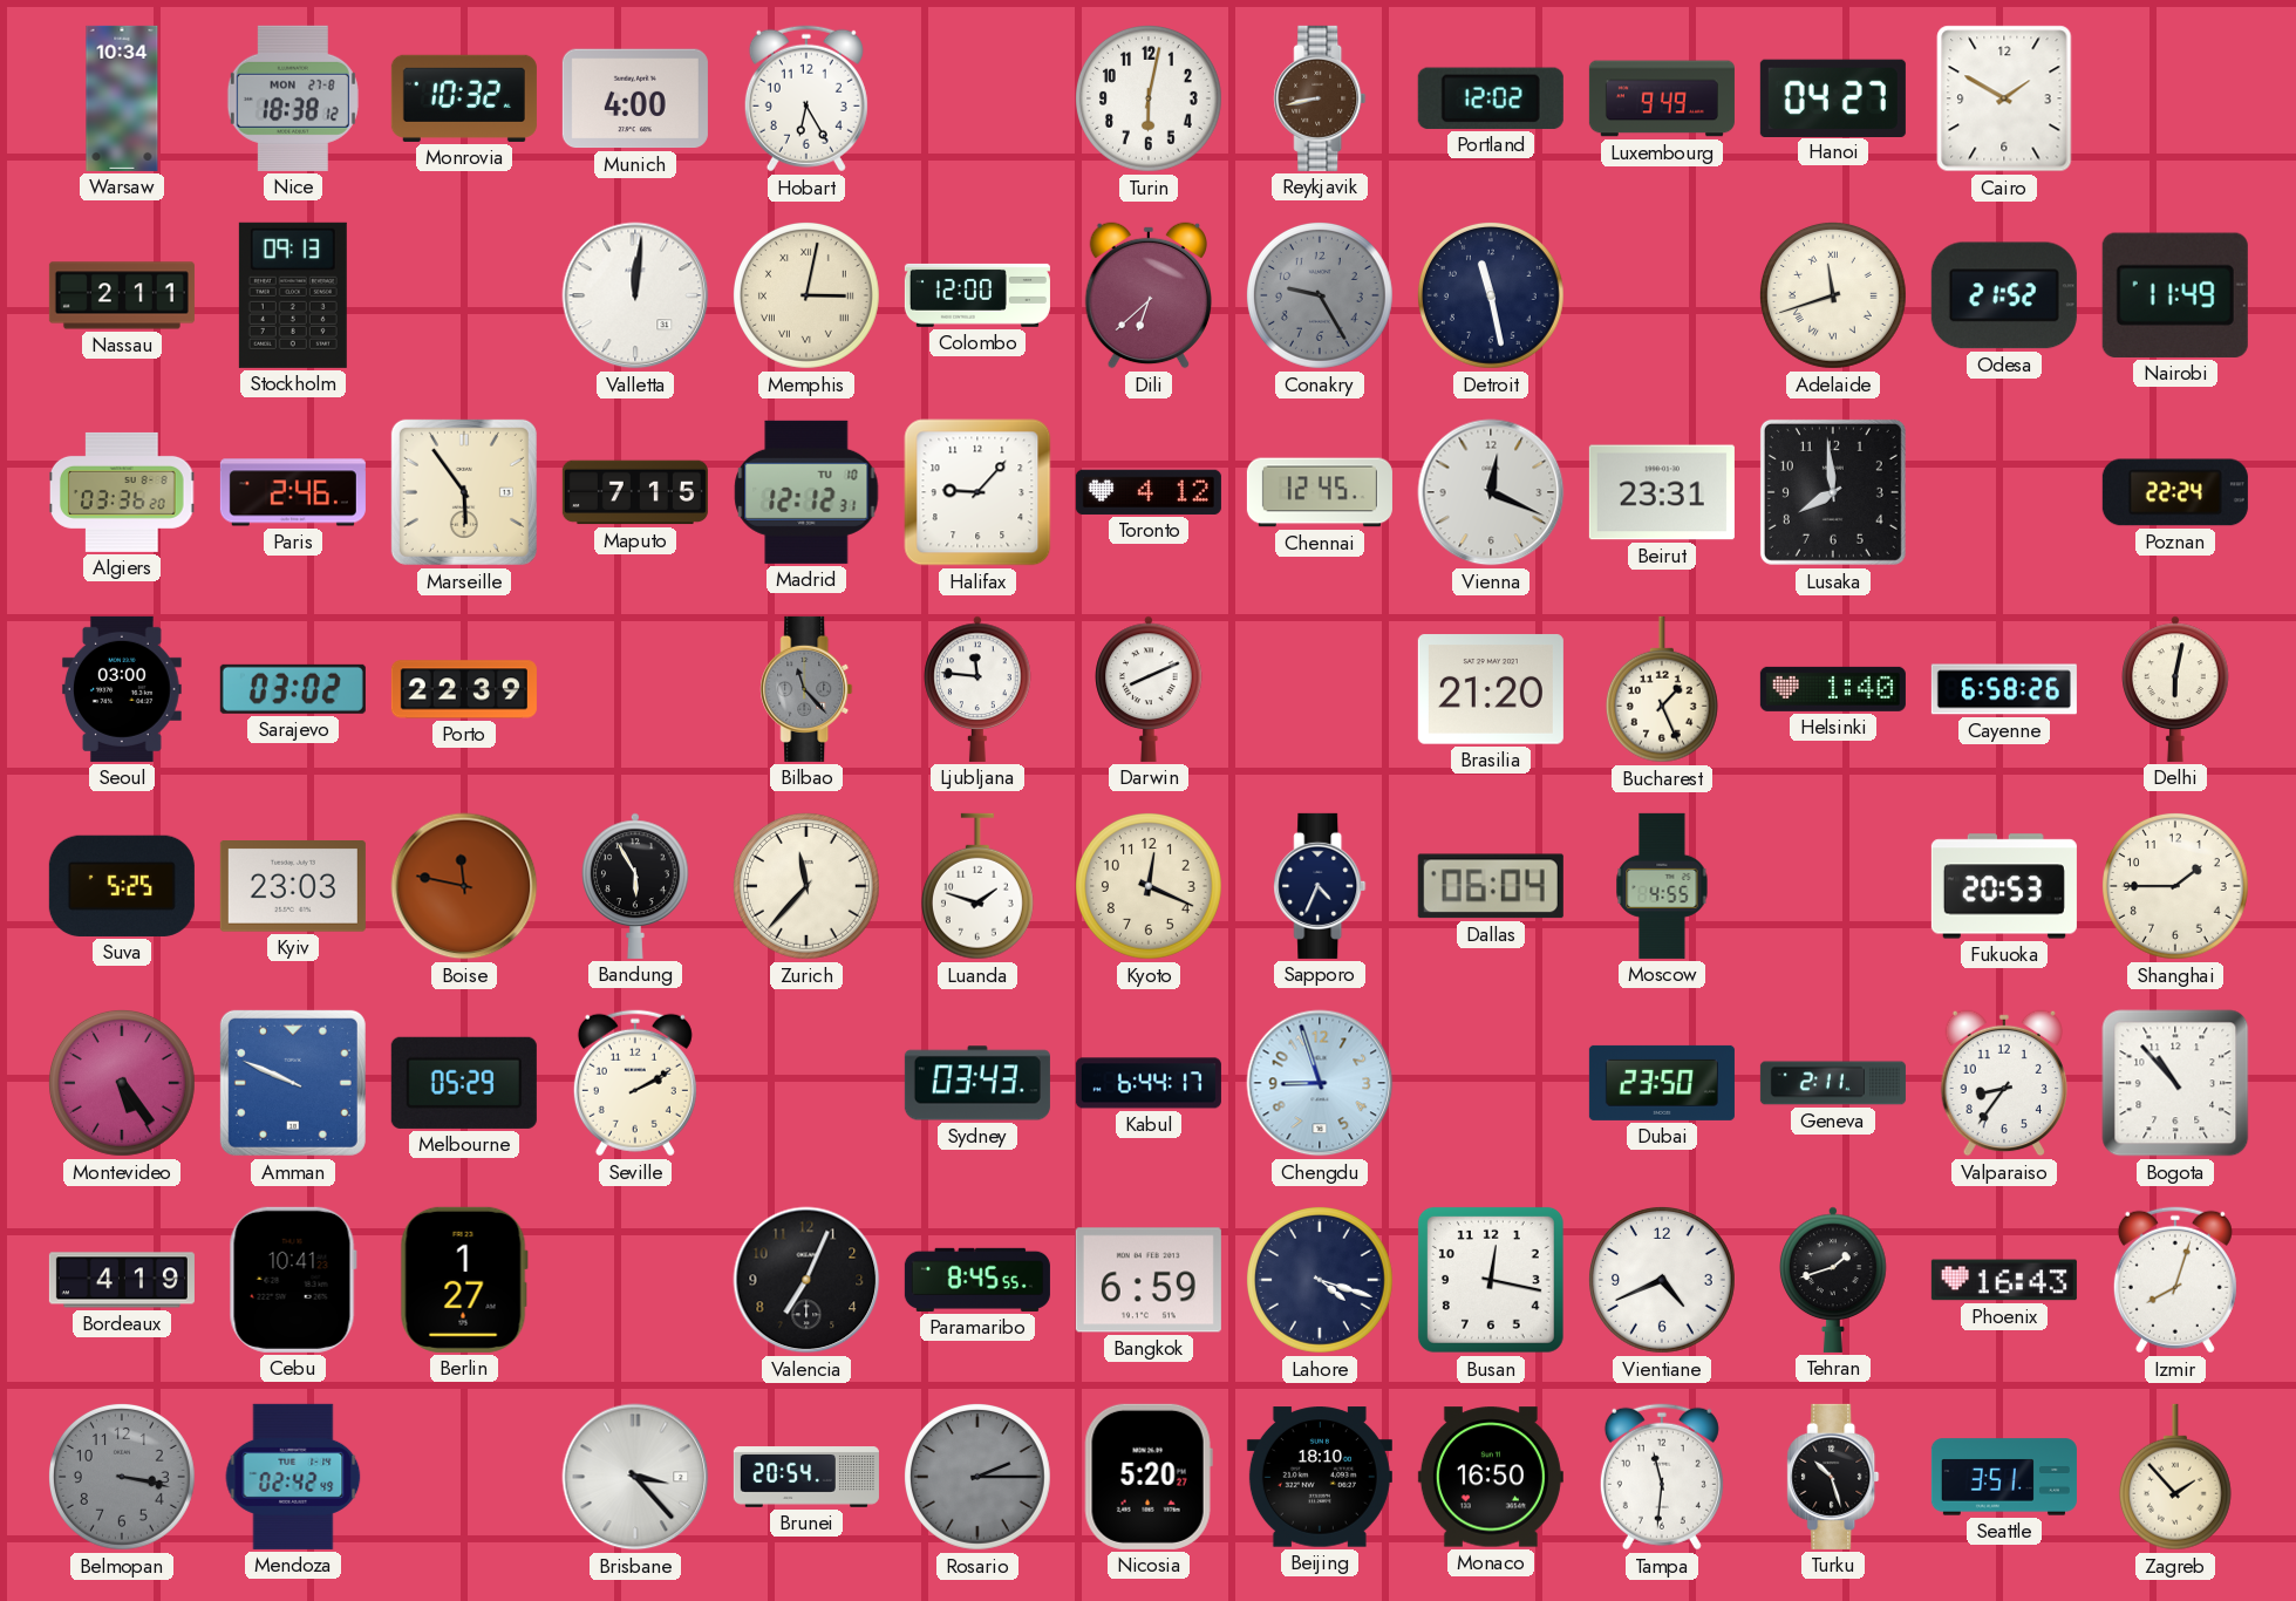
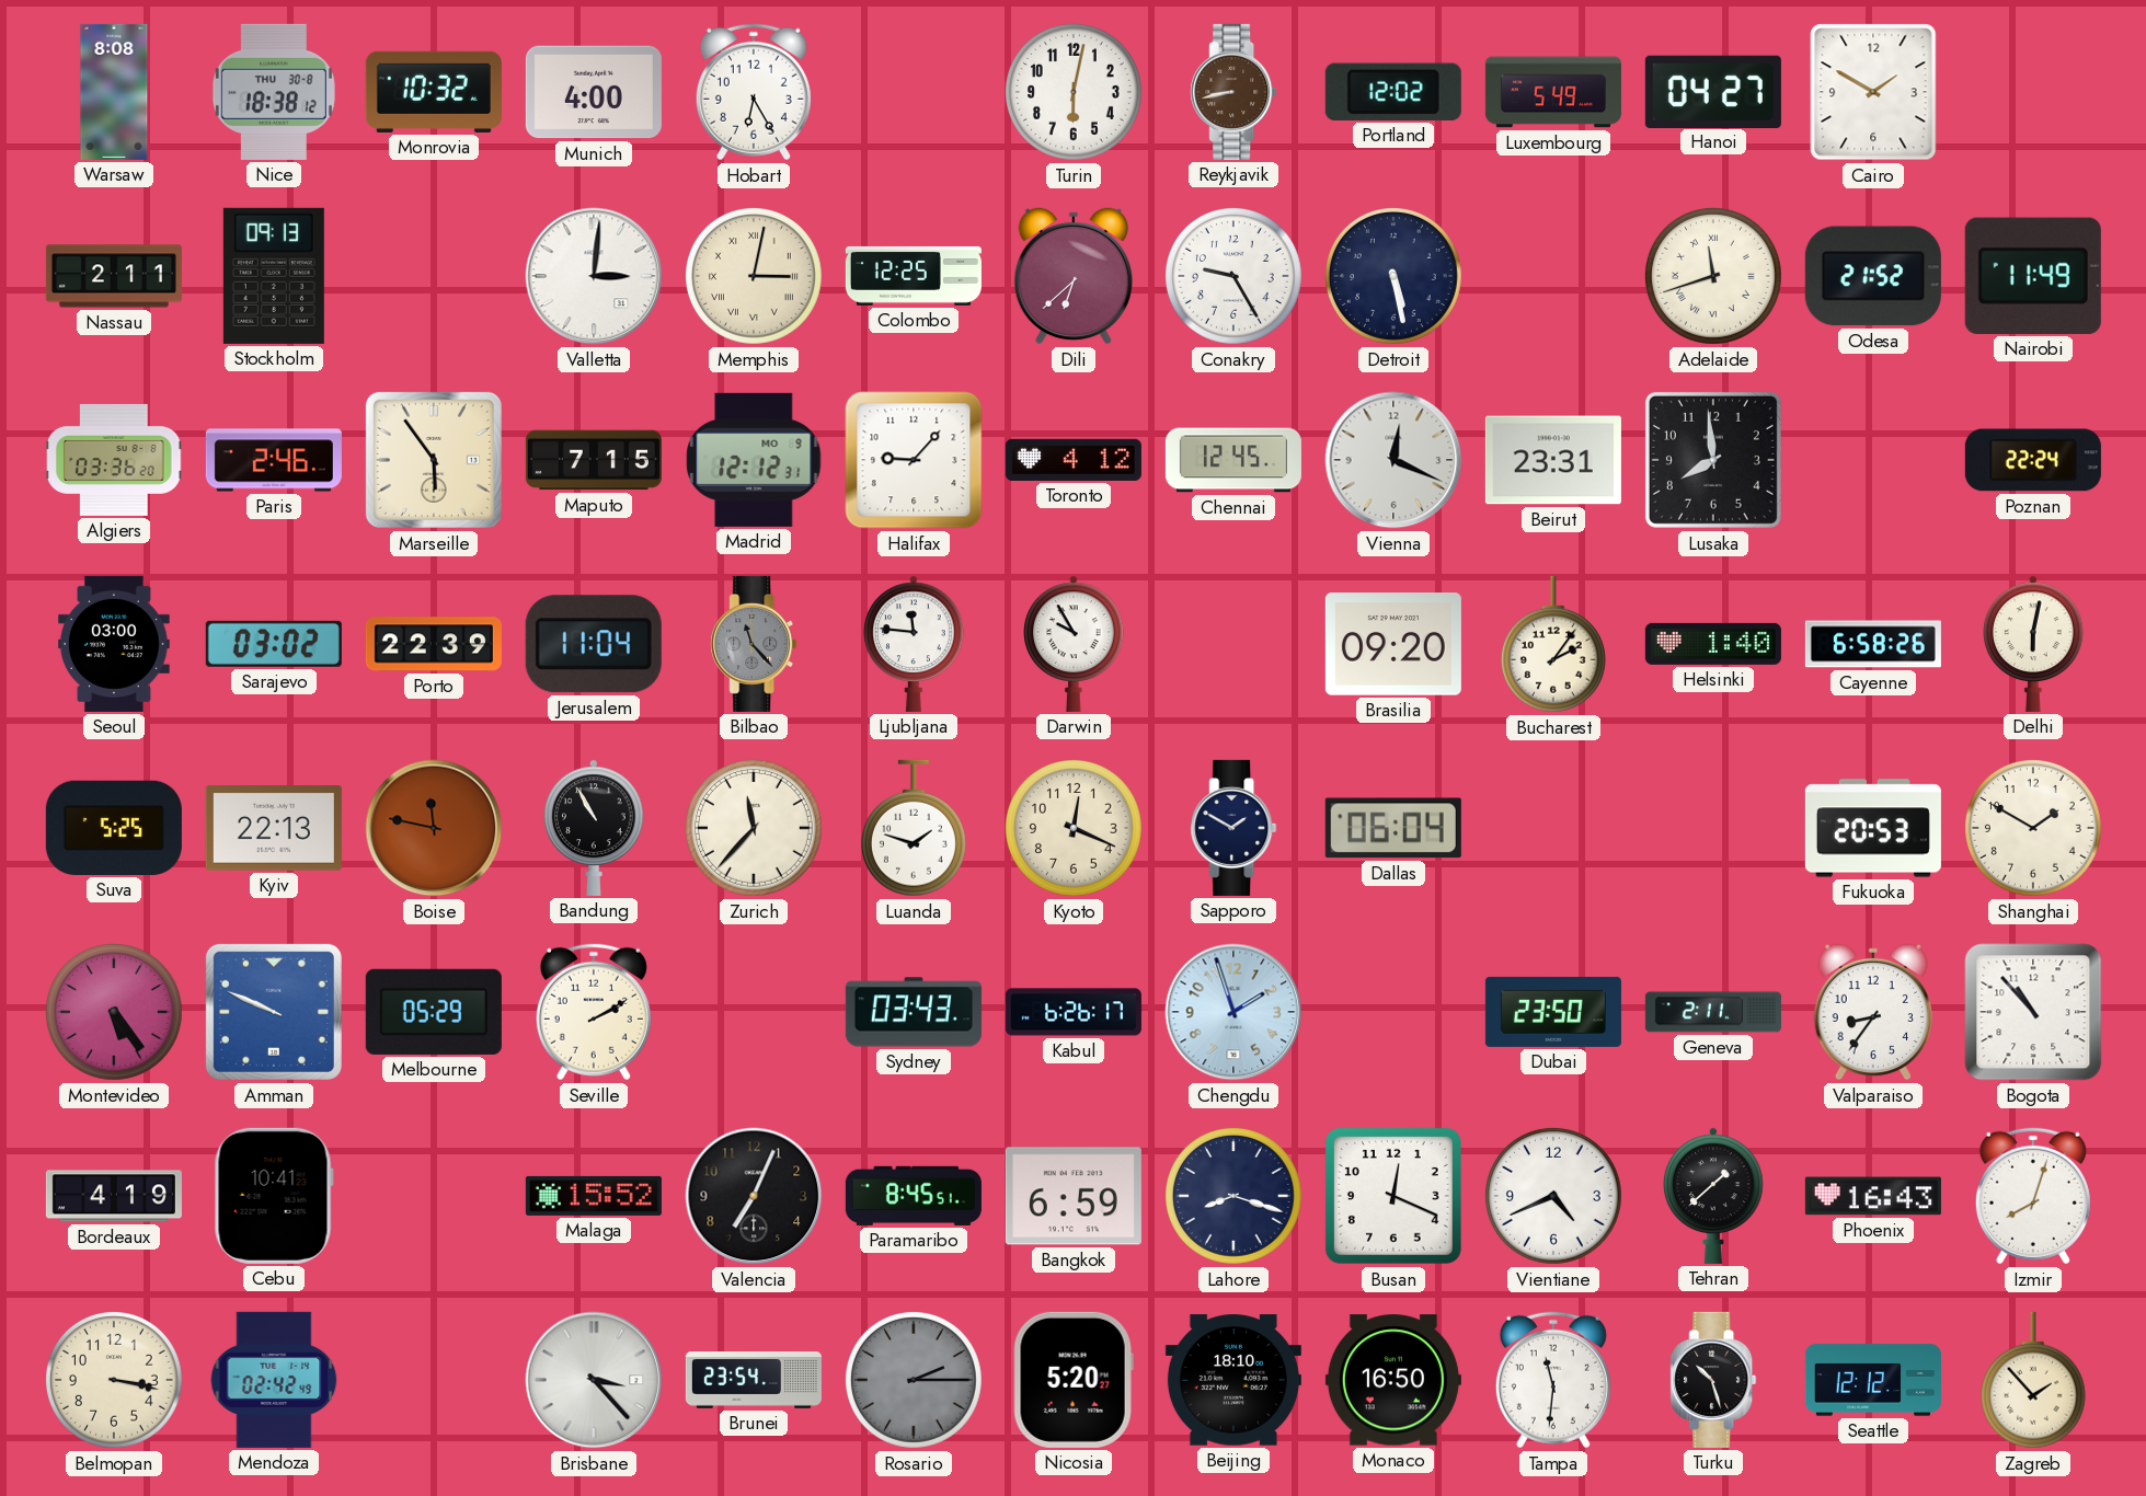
Warsaw: 10:34 -> 8:08
Nice date: MON 27-8 -> THU 30-8
Luxembourg: 9:49 -> 5:49
Valletta: 12:01 -> 3:01
Colombo: 12:00 -> 12:25
Conakry dial: grey -> white
Detroit: 11:28 -> 5:28
Madrid date: TU 10 -> MO 9
Jerusalem: none -> 11:04
Darwin: 8:11 -> 9:55
Brasilia: 21:20 -> 09:20
Bucharest: 1:26 -> 2:06
Kyiv: 23:03 -> 22:13
Bandung: 5:55 -> 10:55
Sapporo: 4:34 -> 1:50
Moscow: 4:55 -> none
Shanghai: 1:45 -> 1:50
Kabul: 6:44 -> 6:26
Chengdu: 8:57 -> 1:57
Berlin: 1:27 -> none
Malaga: none -> 15:52
Paramaribo: 8:45:55 -> 8:45:51
Lahore: 4:18 -> 8:18
Busan: 12:17 -> 12:19
Tehran: 1:42 -> 1:38
Belmopan dial: grey -> cream
Brunei: 20:54 -> 23:54
Seattle: 3:51 -> 12:12
